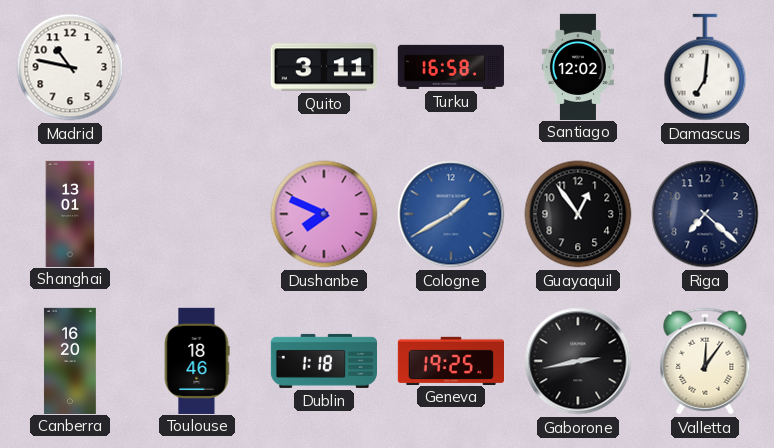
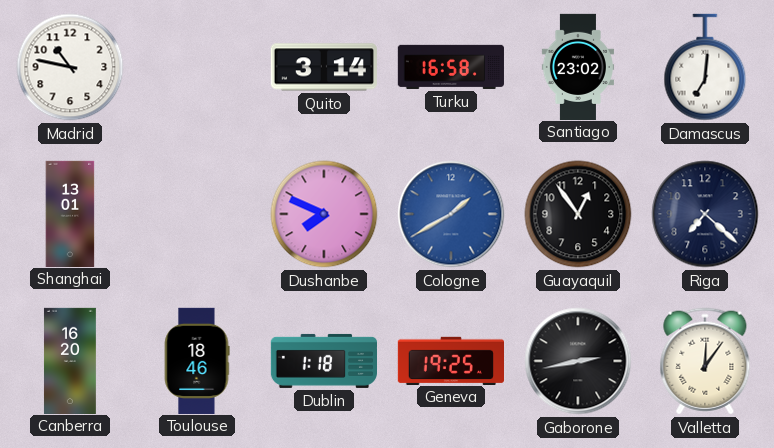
Quito: 3:11 -> 3:14
Santiago: 12:02 -> 23:02
